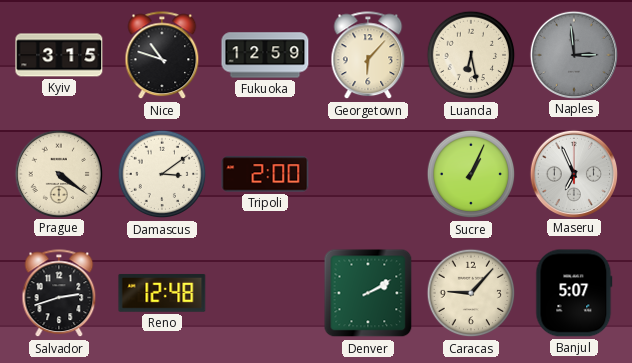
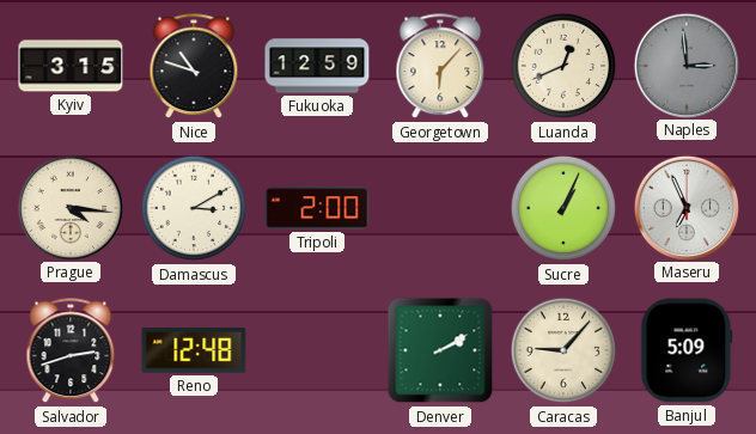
Luanda: 6:28 -> 12:41
Prague: 4:21 -> 4:16
Damascus: 3:09 -> 3:10
Banjul: 5:07 -> 5:09
